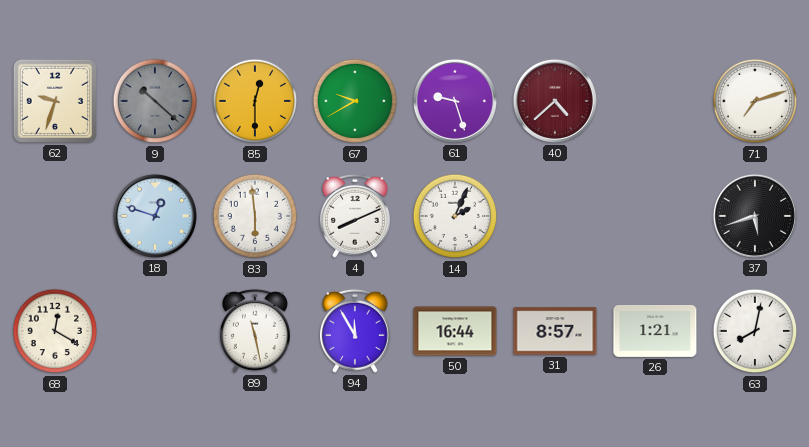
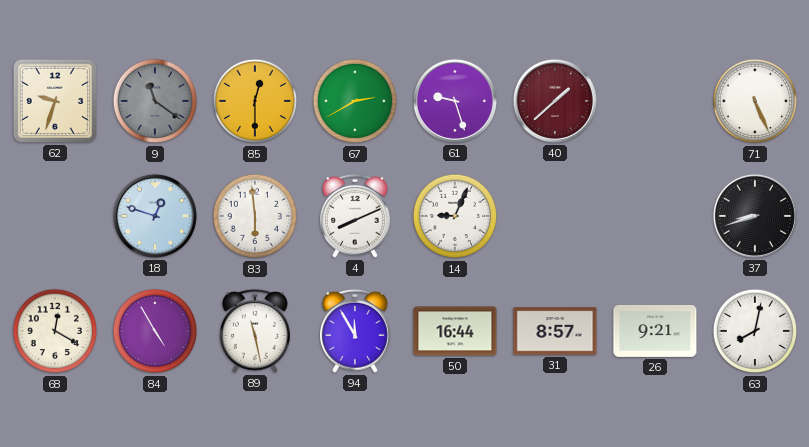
9: 10:22 -> 11:21
67: 9:40 -> 2:40
40: 4:38 -> 1:38
71: 7:12 -> 5:26
14: 2:04 -> 9:04
37: 5:42 -> 8:42
84: none -> 4:55
26: 1:21 -> 9:21
